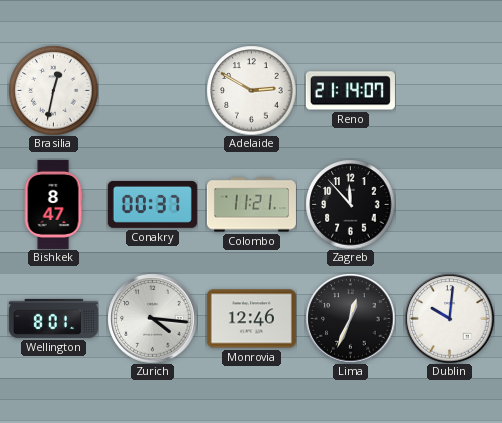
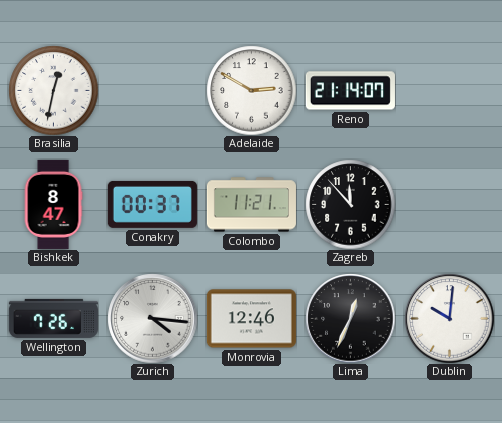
Wellington: 8:01 -> 7:26
